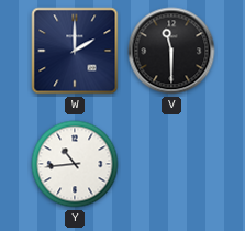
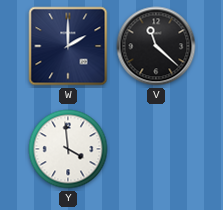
V: 11:30 -> 11:22
Y: 10:44 -> 3:59
